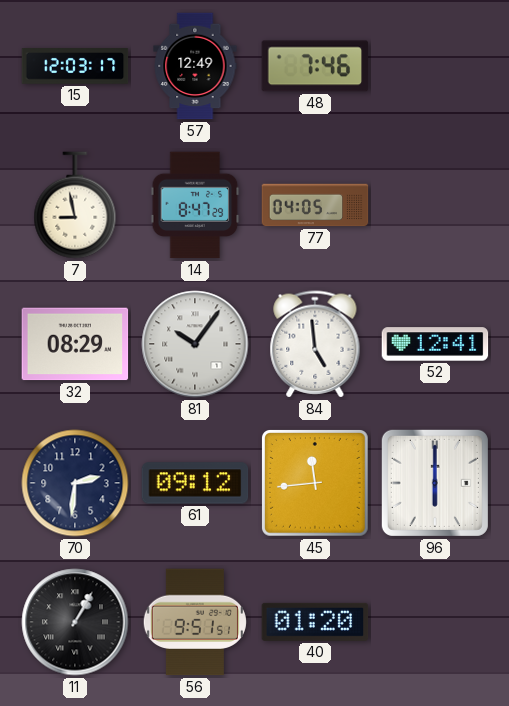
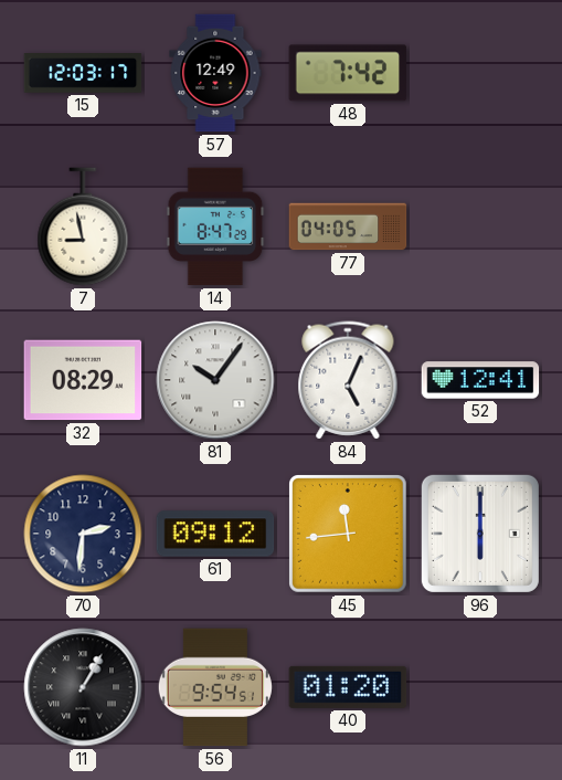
48: 7:46 -> 7:42
84: 4:59 -> 5:04
56: 9:51 -> 9:54
